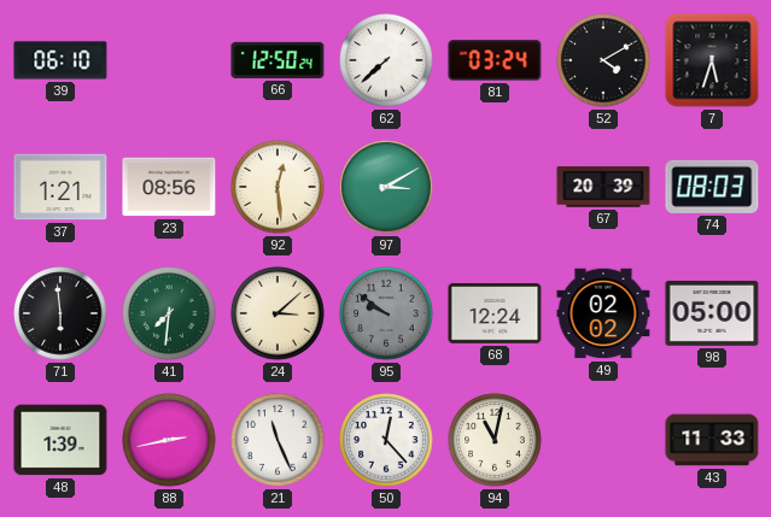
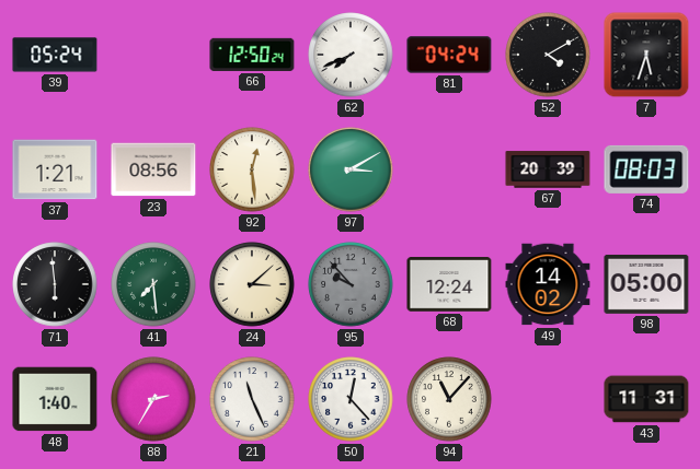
39: 06:10 -> 05:24
62: 7:38 -> 7:41
81: 03:24 -> 04:24
41: 7:31 -> 7:29
95: 9:51 -> 9:53
49: 02:02 -> 14:02
48: 1:39 -> 1:40
88: 2:43 -> 2:35
94: 11:02 -> 11:07
43: 11:33 -> 11:31
